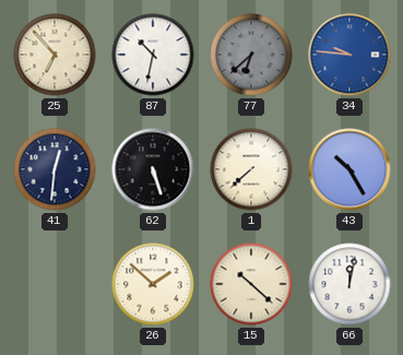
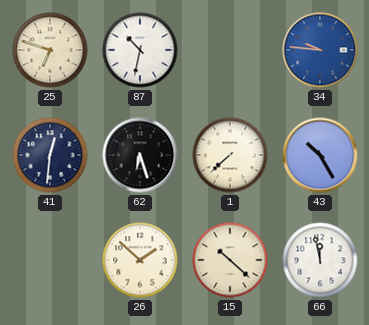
25: 6:53 -> 6:48
77: 6:38 -> none
62: 5:27 -> 6:27
66: 12:02 -> 11:58
